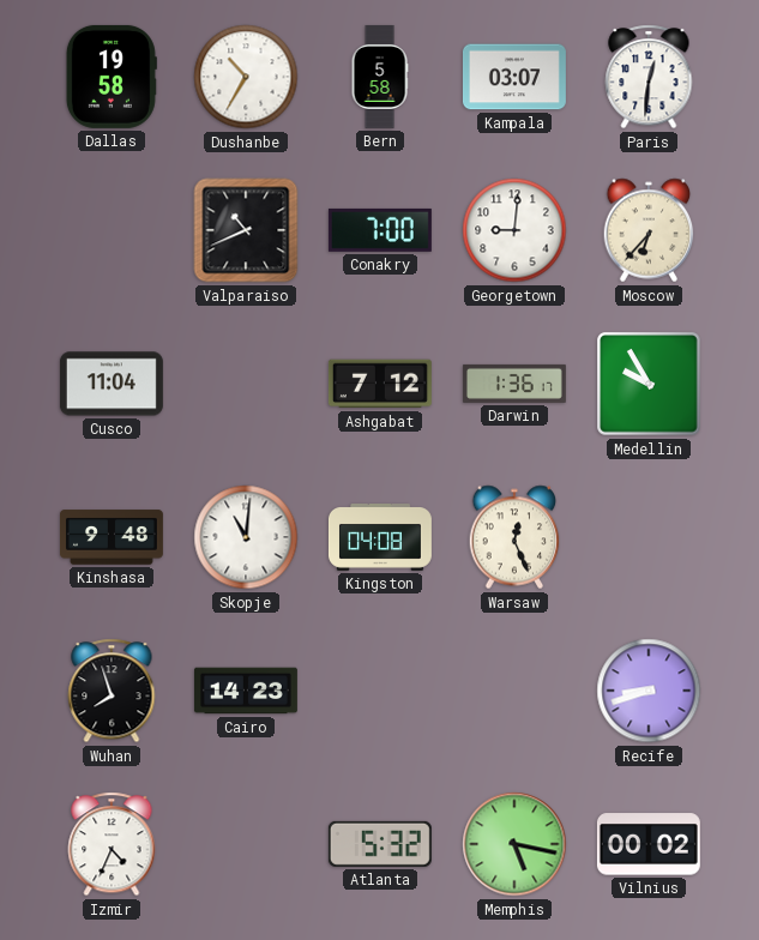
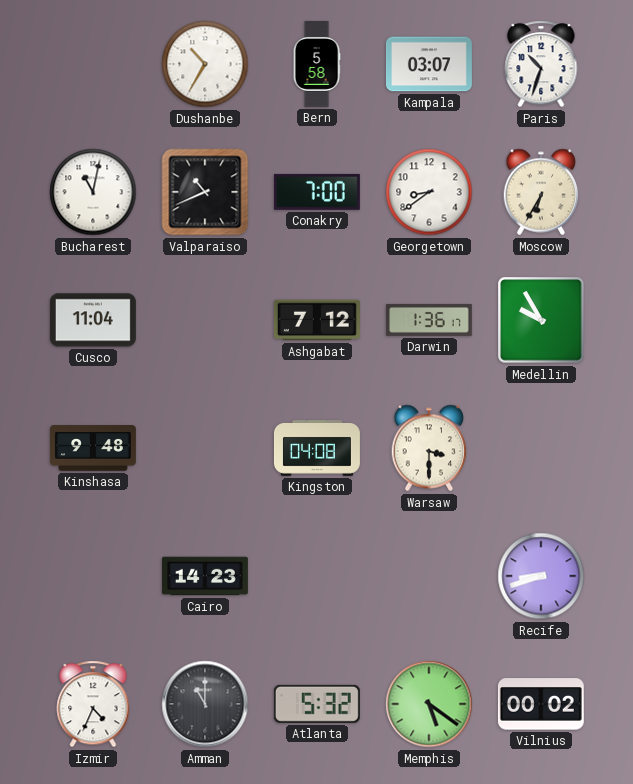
Dallas: 19:58 -> none
Paris: 12:31 -> 10:33
Bucharest: none -> 11:02
Georgetown: 9:01 -> 8:39
Moscow: 6:37 -> 6:35
Skopje: 11:01 -> none
Warsaw: 12:26 -> 3:30
Wuhan: 7:57 -> none
Amman: none -> 11:00
Memphis: 5:17 -> 5:21
